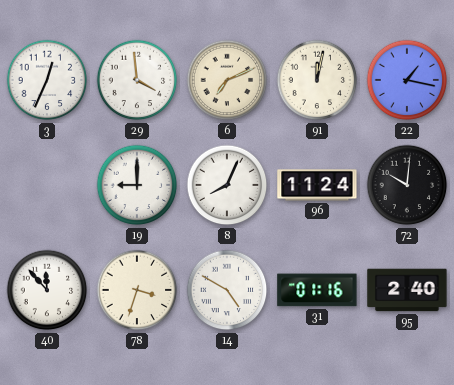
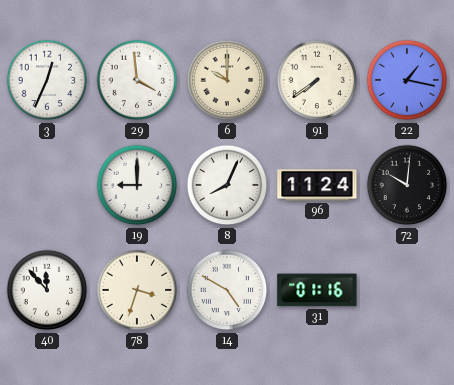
6: 7:11 -> 10:00
91: 12:02 -> 7:39
95: 2:40 -> none
